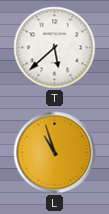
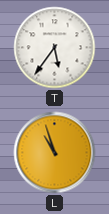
T: 5:38 -> 5:36
